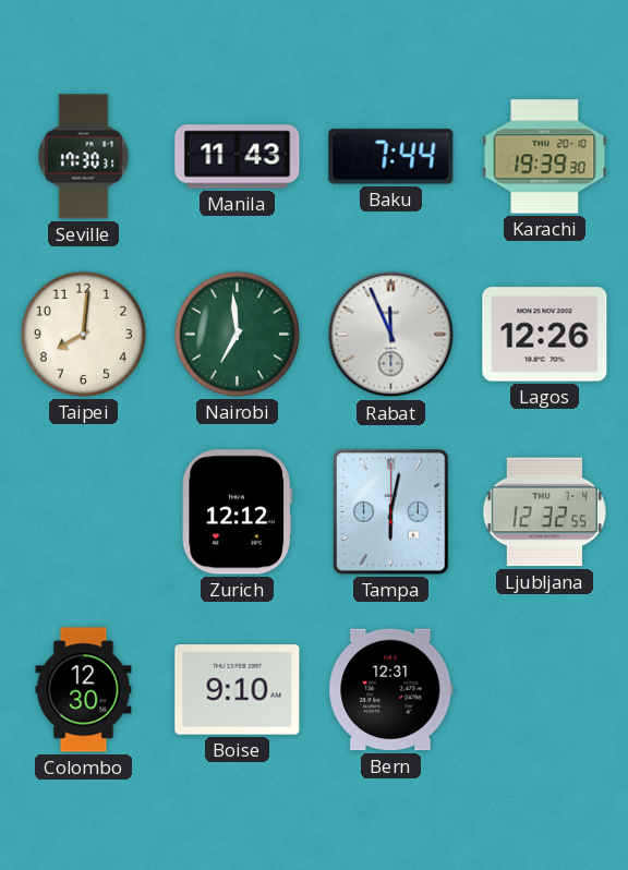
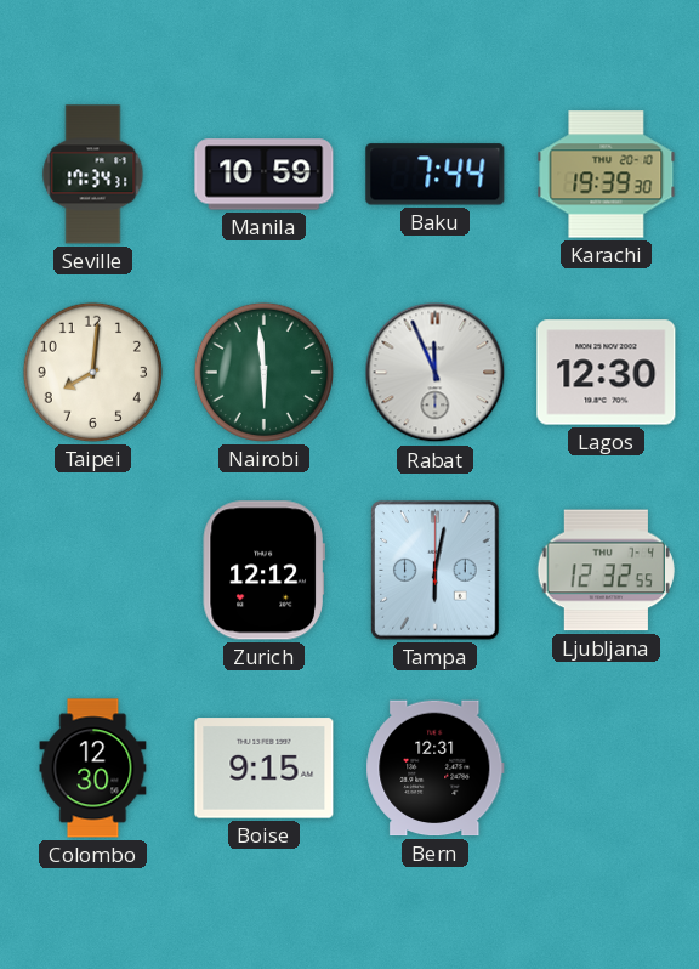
Seville: 17:30 -> 17:34
Manila: 11:43 -> 10:59
Nairobi: 6:59 -> 5:59
Lagos: 12:26 -> 12:30
Boise: 9:10 -> 9:15
